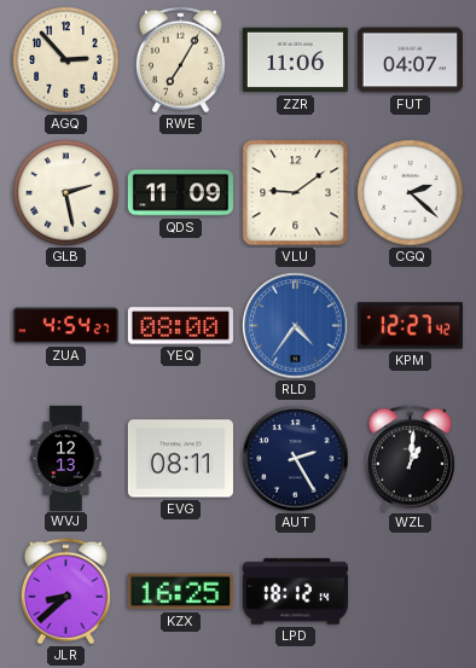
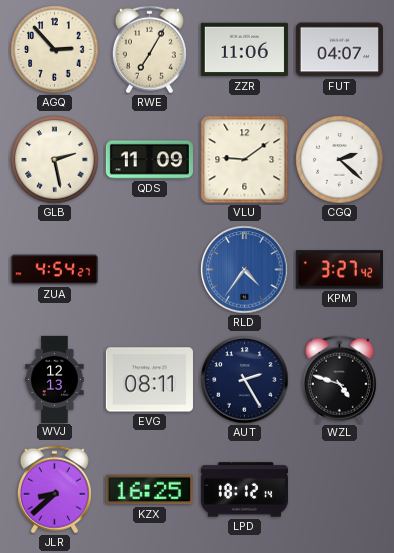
YEQ: 08:00 -> none
KPM: 12:27 -> 3:27
WZL: 1:01 -> 4:48
